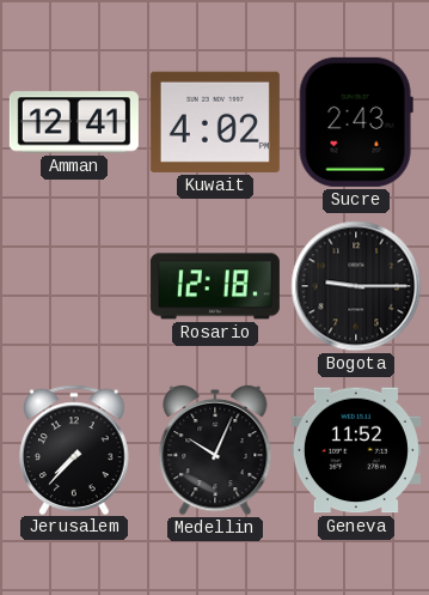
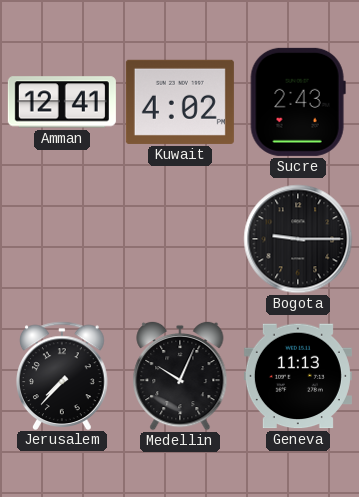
Rosario: 12:18 -> none
Geneva: 11:52 -> 11:13
